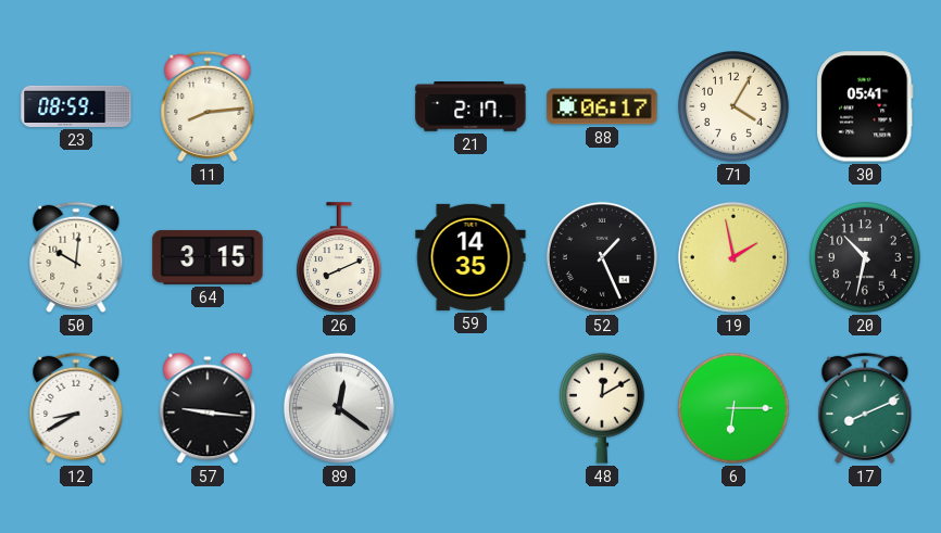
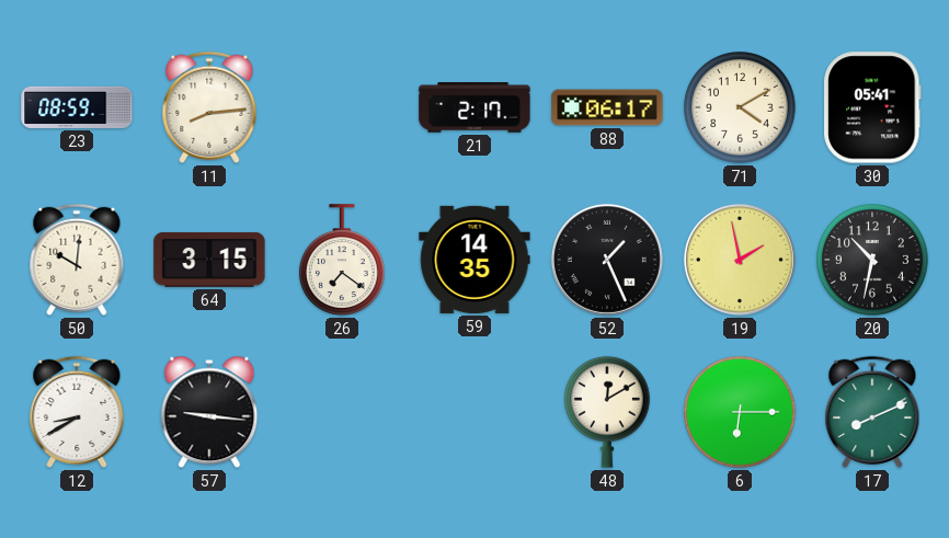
71: 4:05 -> 4:10
26: 8:11 -> 7:21
89: 12:21 -> none
